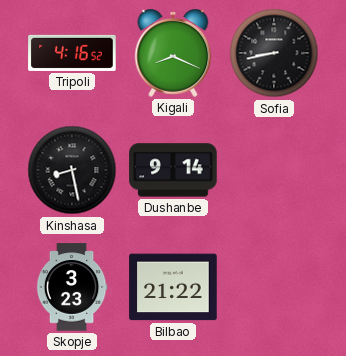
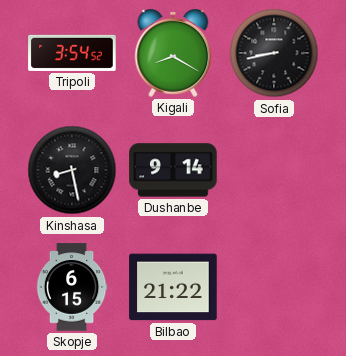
Tripoli: 4:16 -> 3:54
Kigali: 8:19 -> 8:20
Skopje: 3:23 -> 6:15
